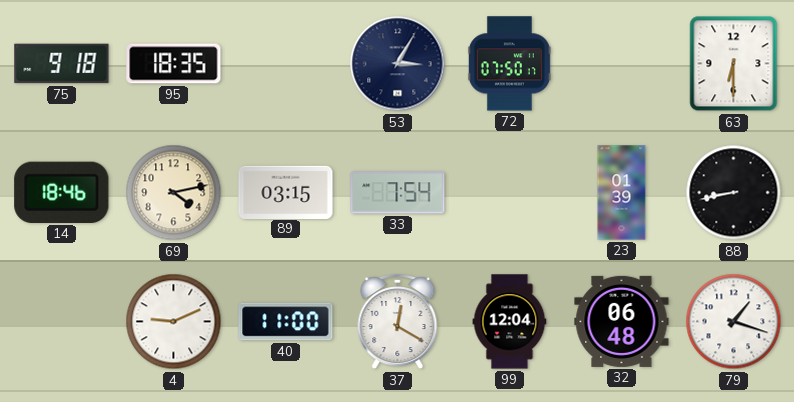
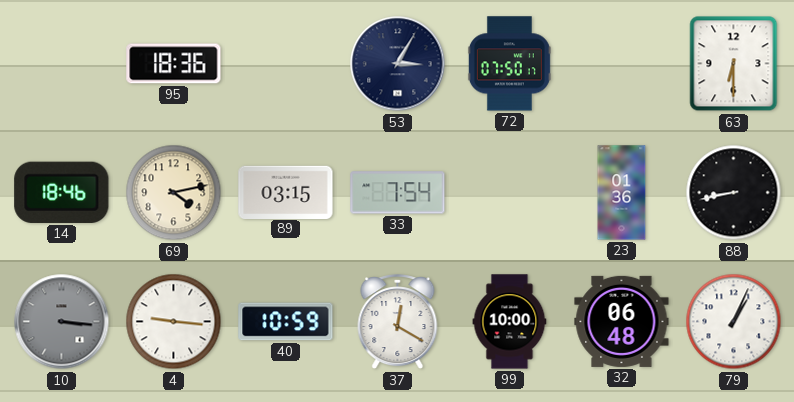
75: 9:18 -> none
95: 18:35 -> 18:36
23: 01:39 -> 01:36
10: none -> 3:16
4: 9:11 -> 9:16
40: 11:00 -> 10:59
99: 12:04 -> 10:00
79: 1:18 -> 1:04
